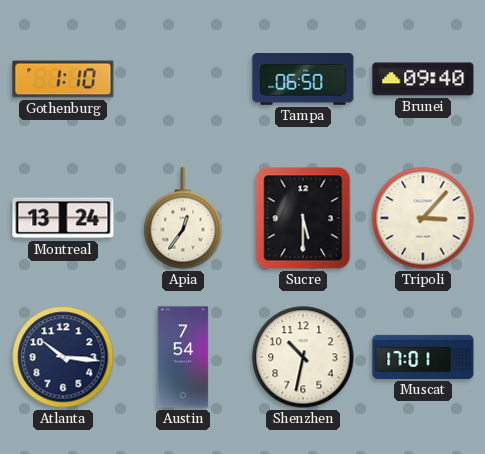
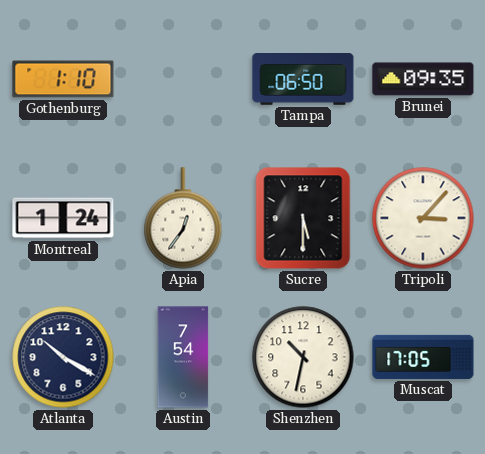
Brunei: 09:40 -> 09:35
Montreal: 13:24 -> 1:24
Atlanta: 10:16 -> 10:20
Muscat: 17:01 -> 17:05
